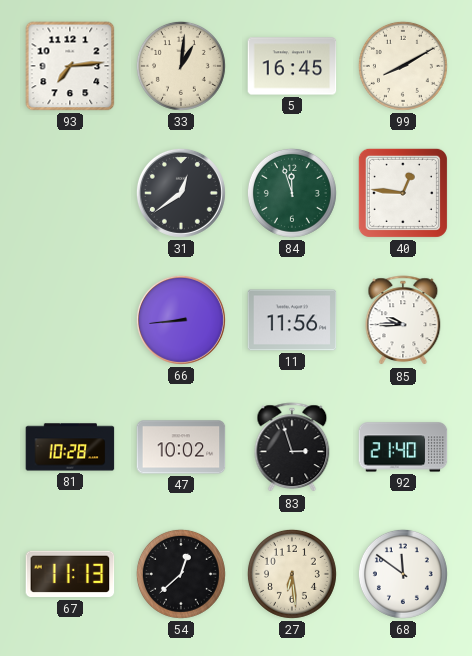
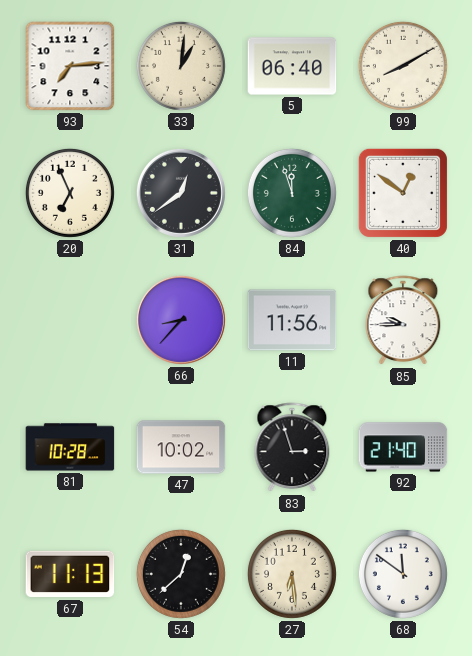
5: 16:45 -> 06:40
20: none -> 6:56
40: 12:46 -> 12:51
66: 8:44 -> 8:37
